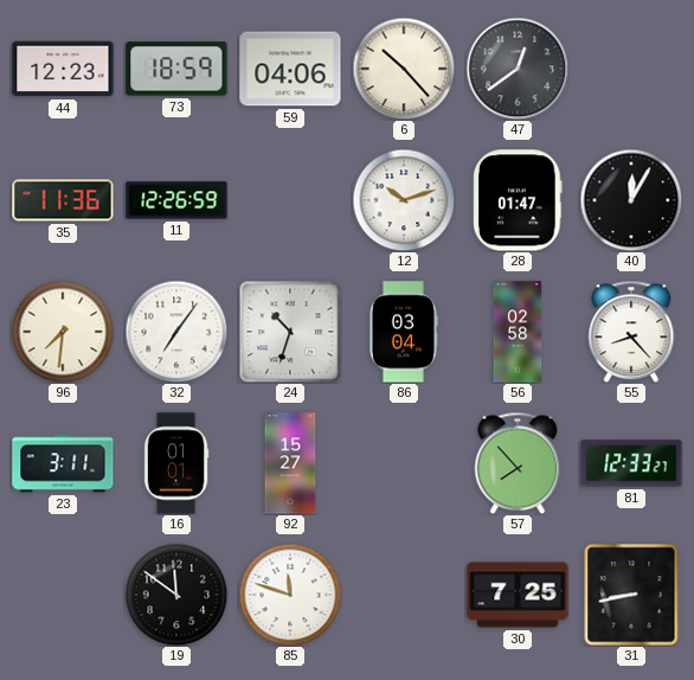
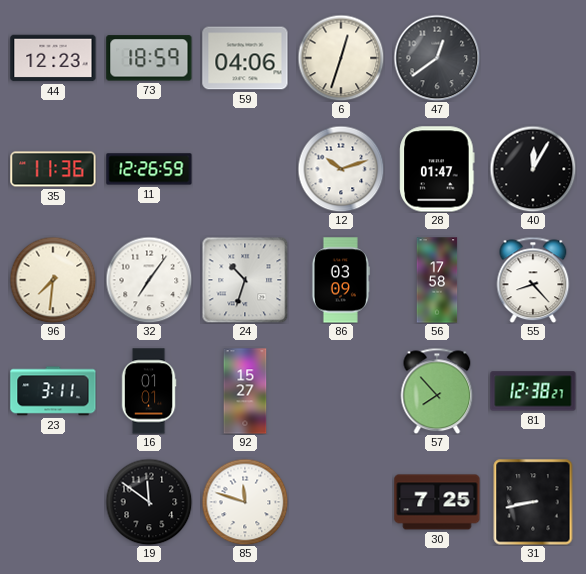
6: 10:23 -> 12:33
86: 03:04 -> 03:09
56: 02:58 -> 17:58
81: 12:33 -> 12:38
